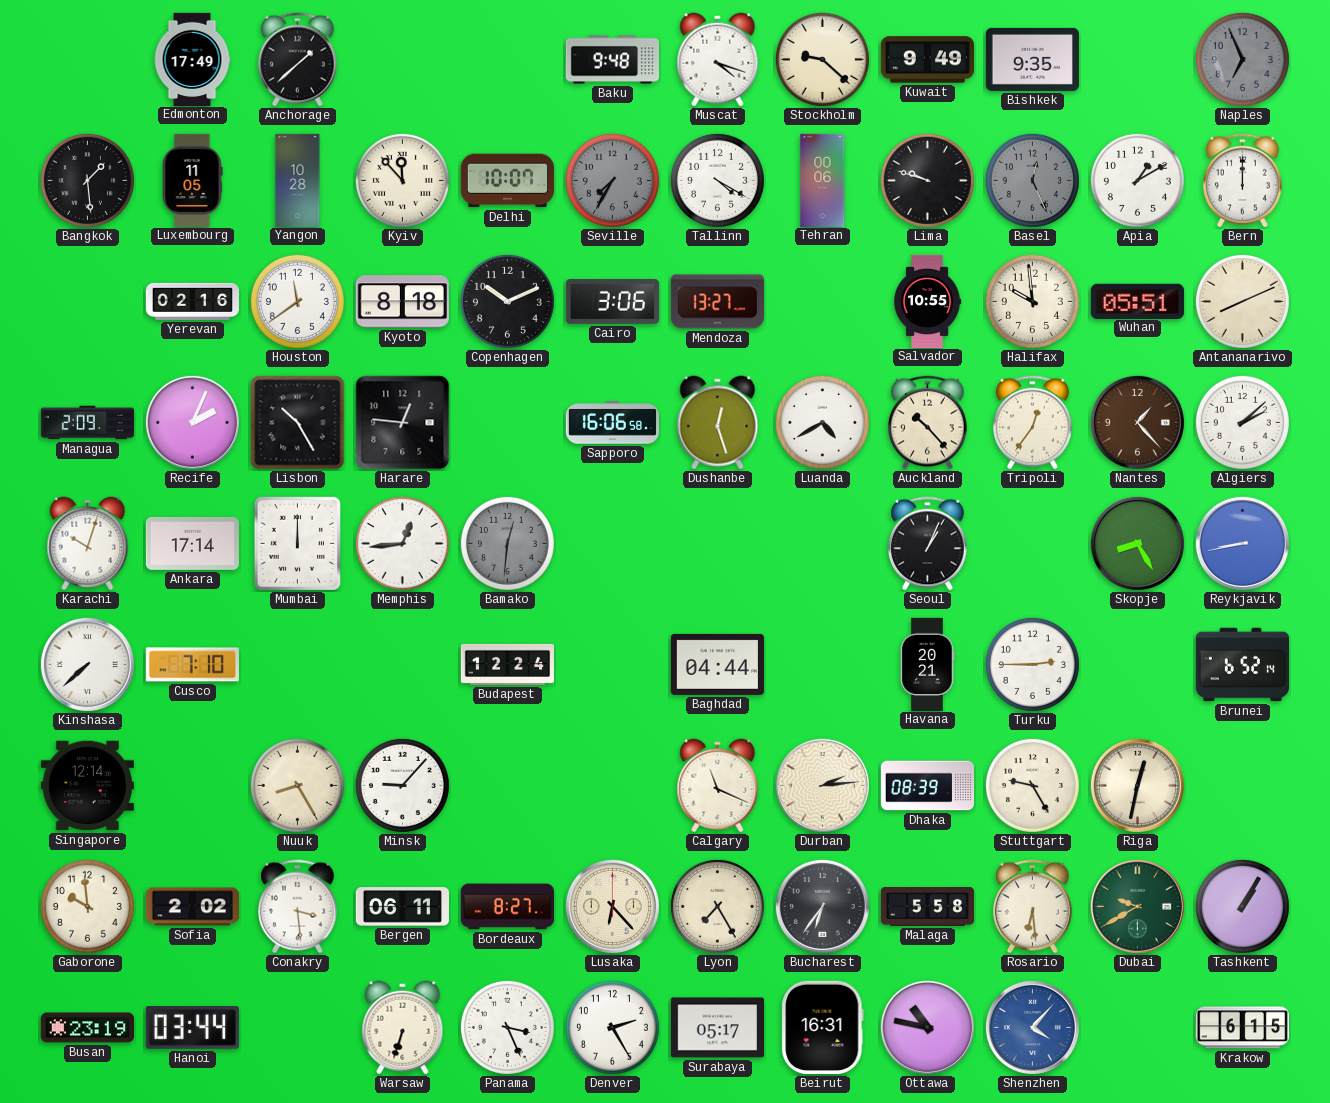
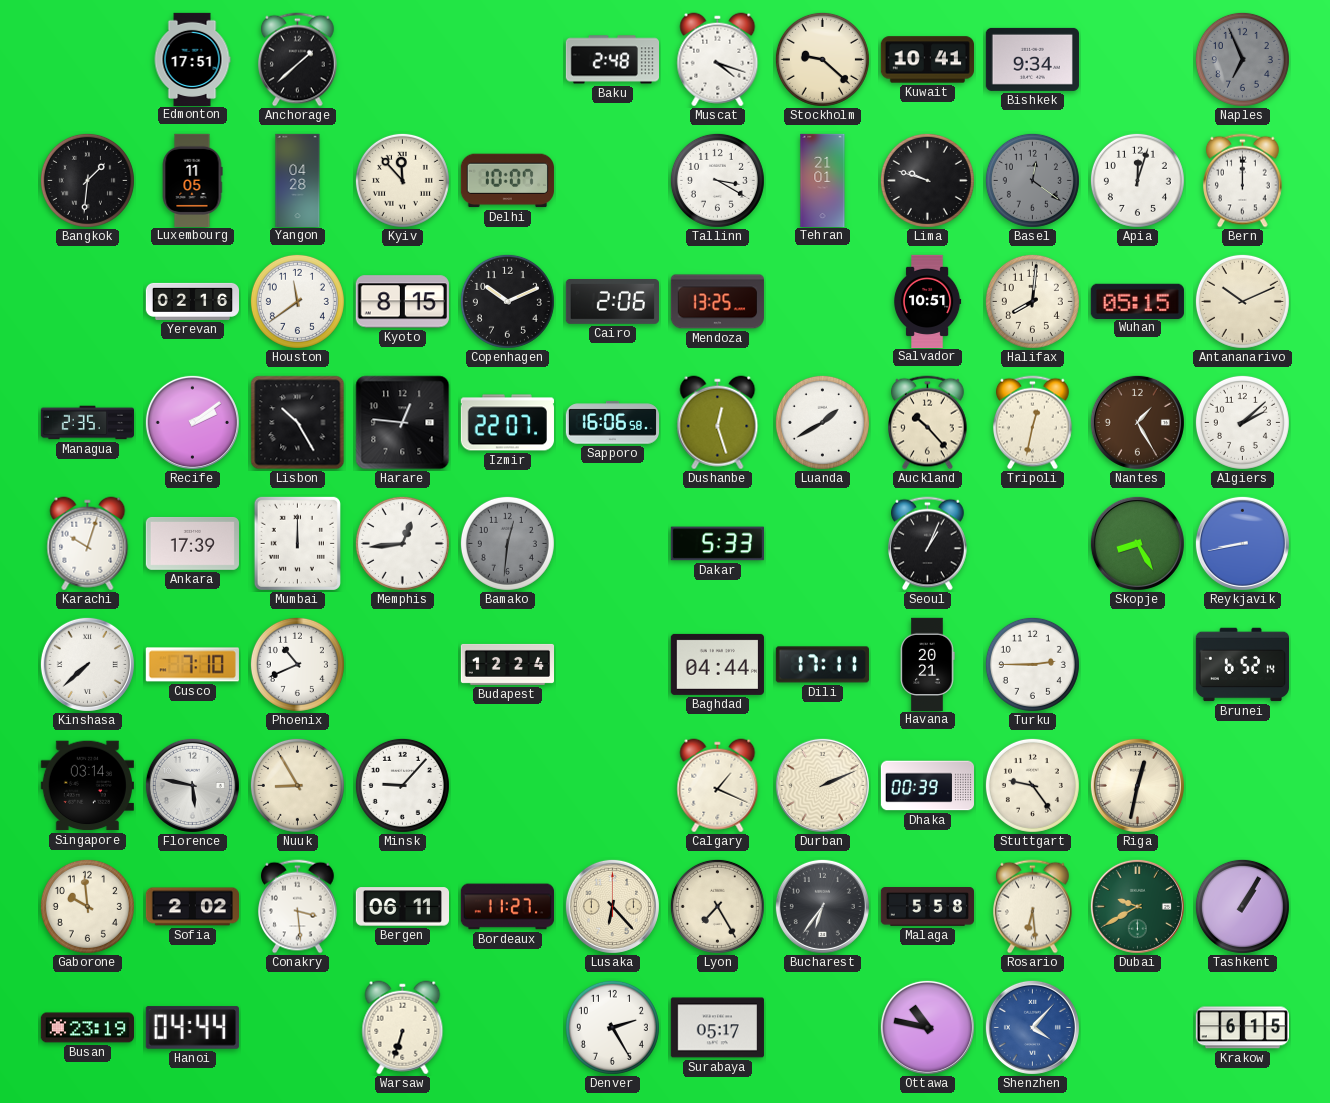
Edmonton: 17:49 -> 17:51
Baku: 9:48 -> 2:48
Kuwait: 9:49 -> 10:41
Bishkek: 9:35 -> 9:34
Bangkok: 1:29 -> 1:31
Yangon: 10:28 -> 04:28
Seville: 7:35 -> none
Tallinn: 4:20 -> 3:20
Tehran: 00:06 -> 21:01
Basel: 12:26 -> 12:21
Apia: 1:10 -> 12:03
Kyoto: 8:18 -> 8:15
Cairo: 3:06 -> 2:06
Mendoza: 13:27 -> 13:25
Salvador: 10:55 -> 10:51
Halifax: 9:59 -> 8:01
Wuhan: 05:51 -> 05:15
Antananarivo: 8:11 -> 10:11
Managua: 2:09 -> 2:35
Recife: 2:04 -> 2:09
Izmir: none -> 22:07
Luanda: 4:40 -> 1:40
Tripoli: 12:36 -> 12:32
Nantes: 1:23 -> 1:25
Ankara: 17:14 -> 17:39
Dakar: none -> 5:33
Phoenix: none -> 10:41
Dili: none -> 17:11
Singapore: 12:14 -> 03:14
Florence: none -> 5:47
Nuuk: 8:25 -> 8:55
Calgary: 11:19 -> 1:19
Durban: 2:14 -> 2:11
Dhaka: 08:39 -> 00:39
Stuttgart: 9:25 -> 9:24
Bordeaux: 8:27 -> 11:27
Hanoi: 03:44 -> 04:44
Panama: 3:26 -> none
Beirut: 16:31 -> none
